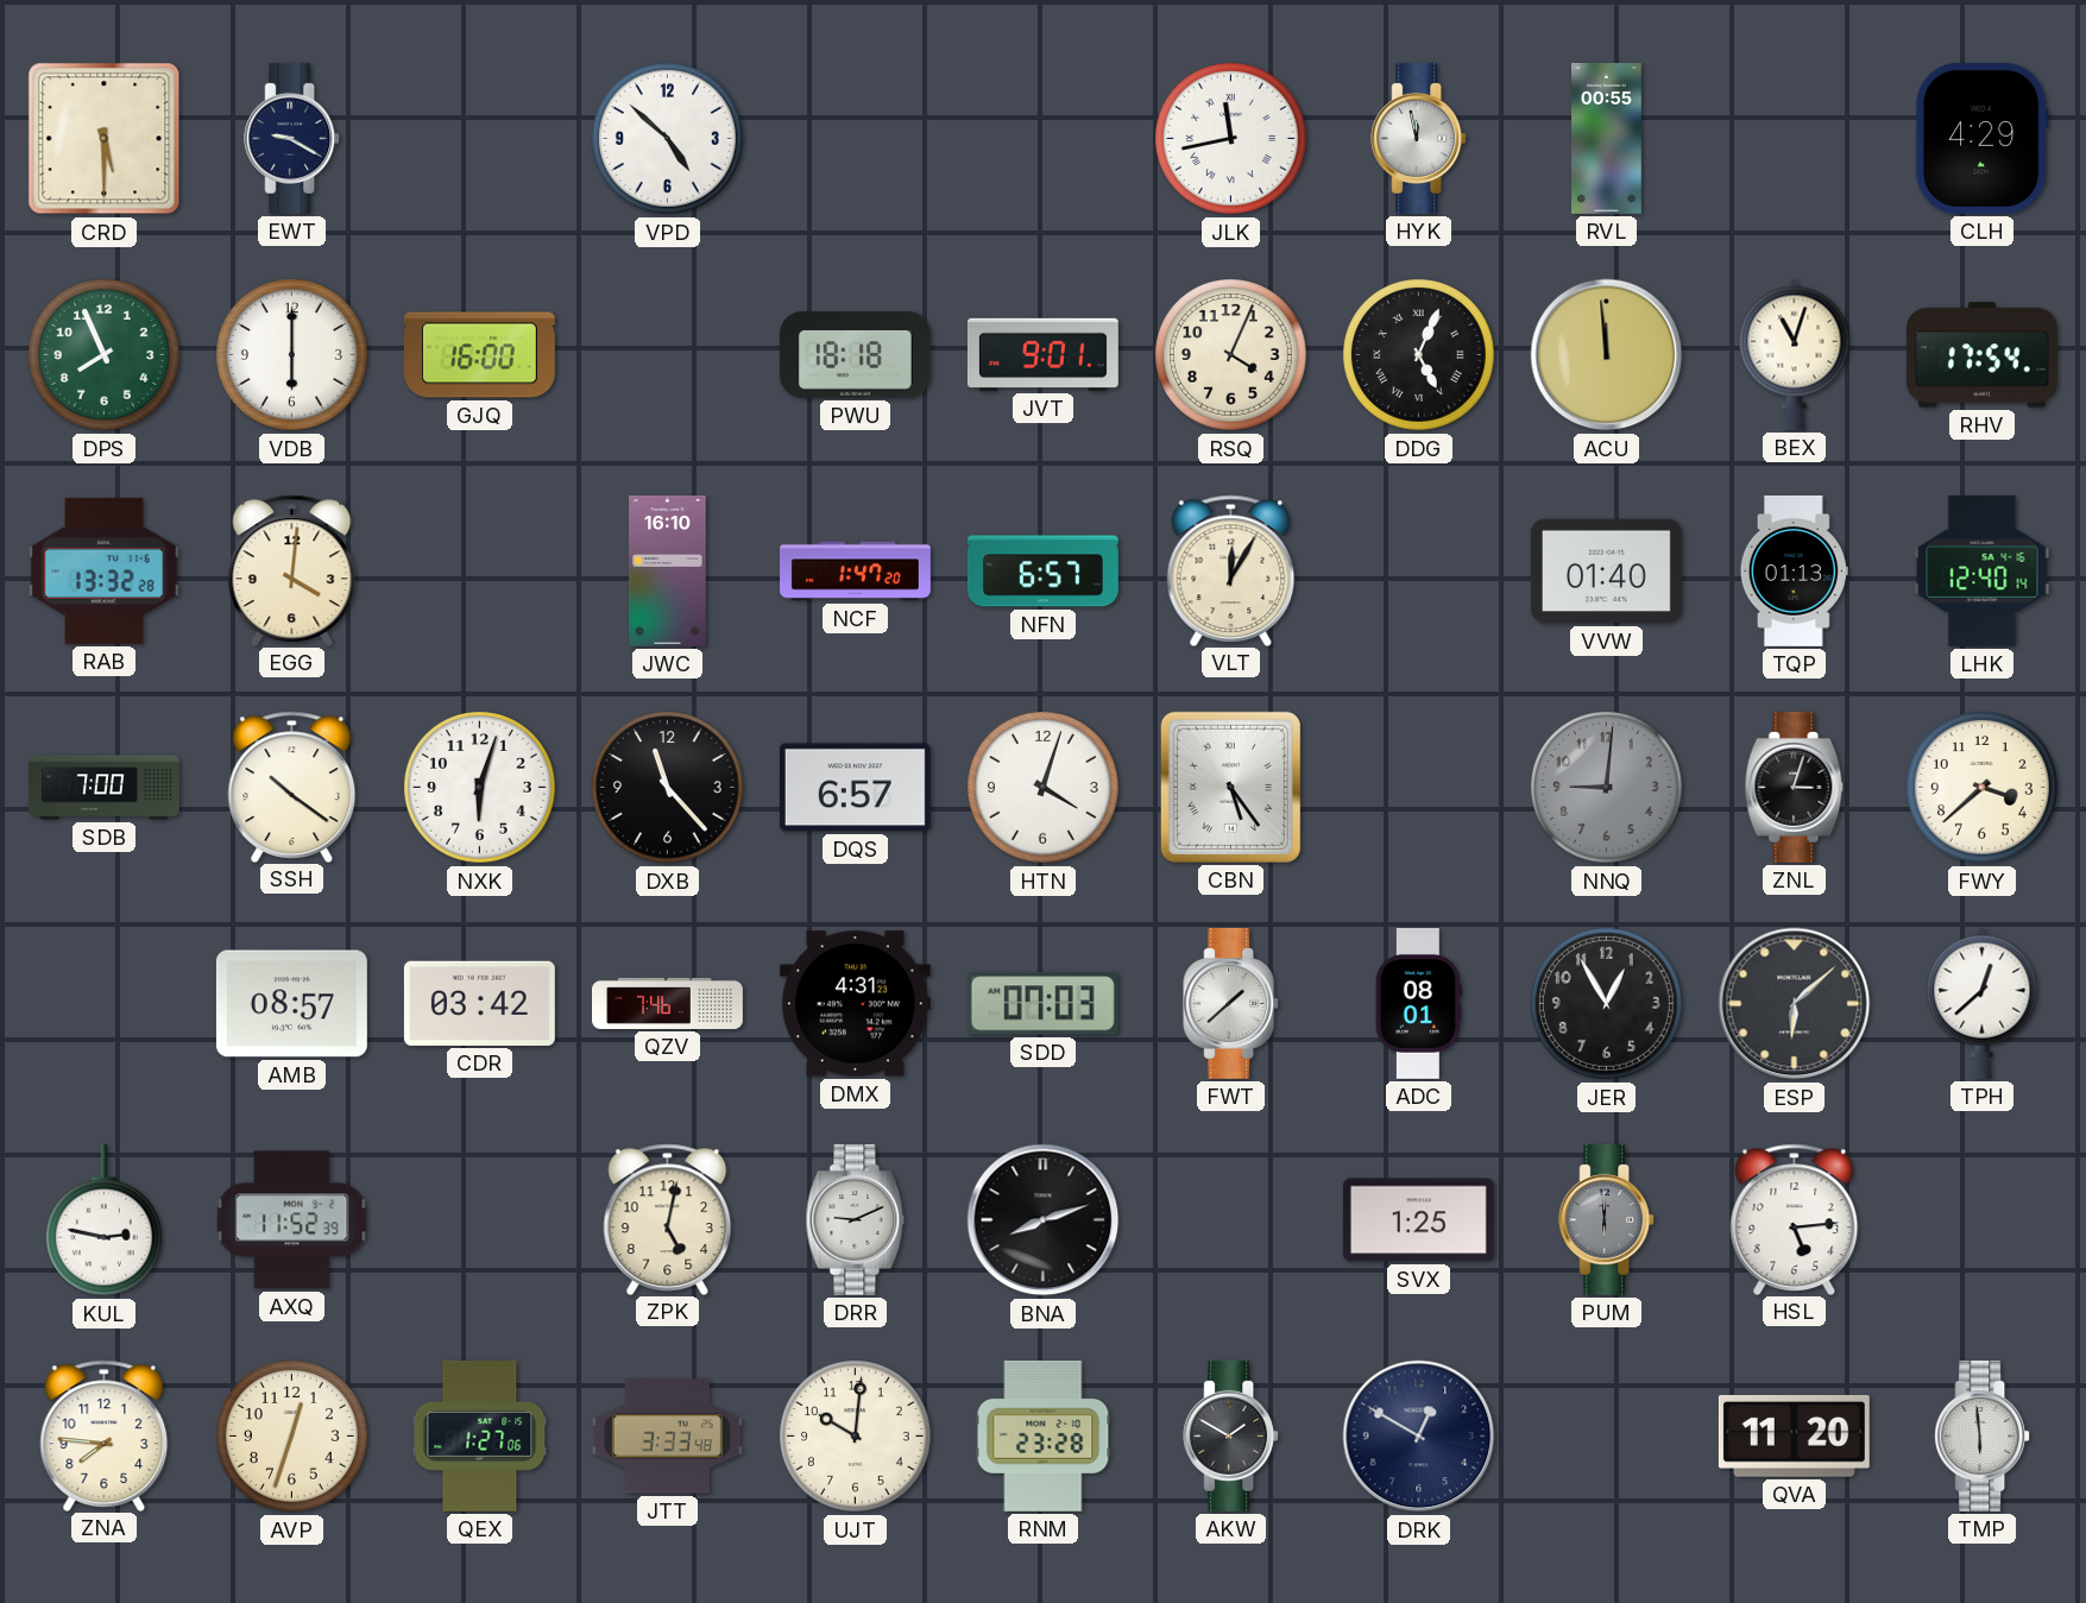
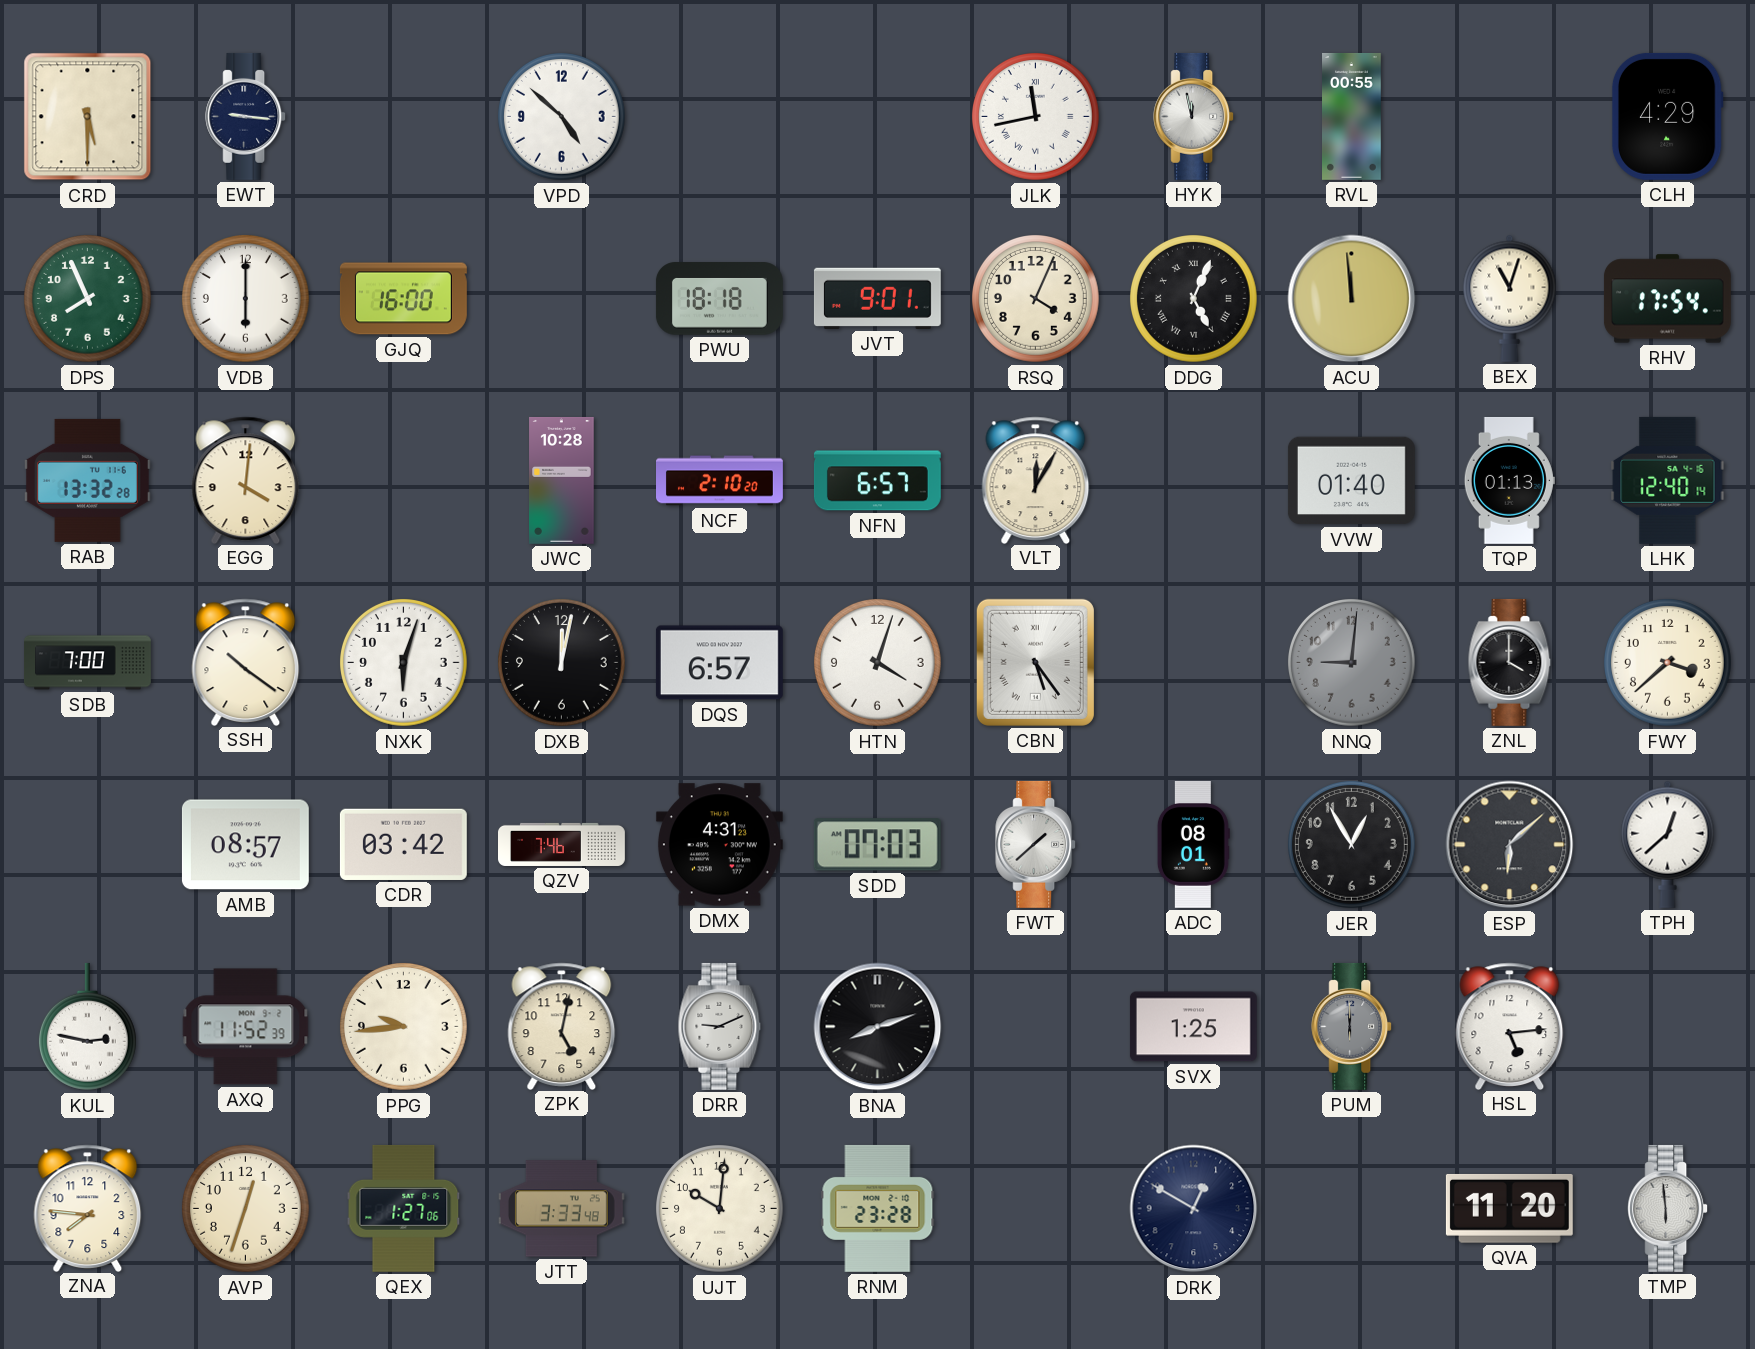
EWT: 9:20 -> 9:16
JWC: 16:10 -> 10:28
NCF: 1:47 -> 2:10
DXB: 11:23 -> 12:02
ZNL: 3:03 -> 4:00
PPG: none -> 9:44
AKW: 1:50 -> none
